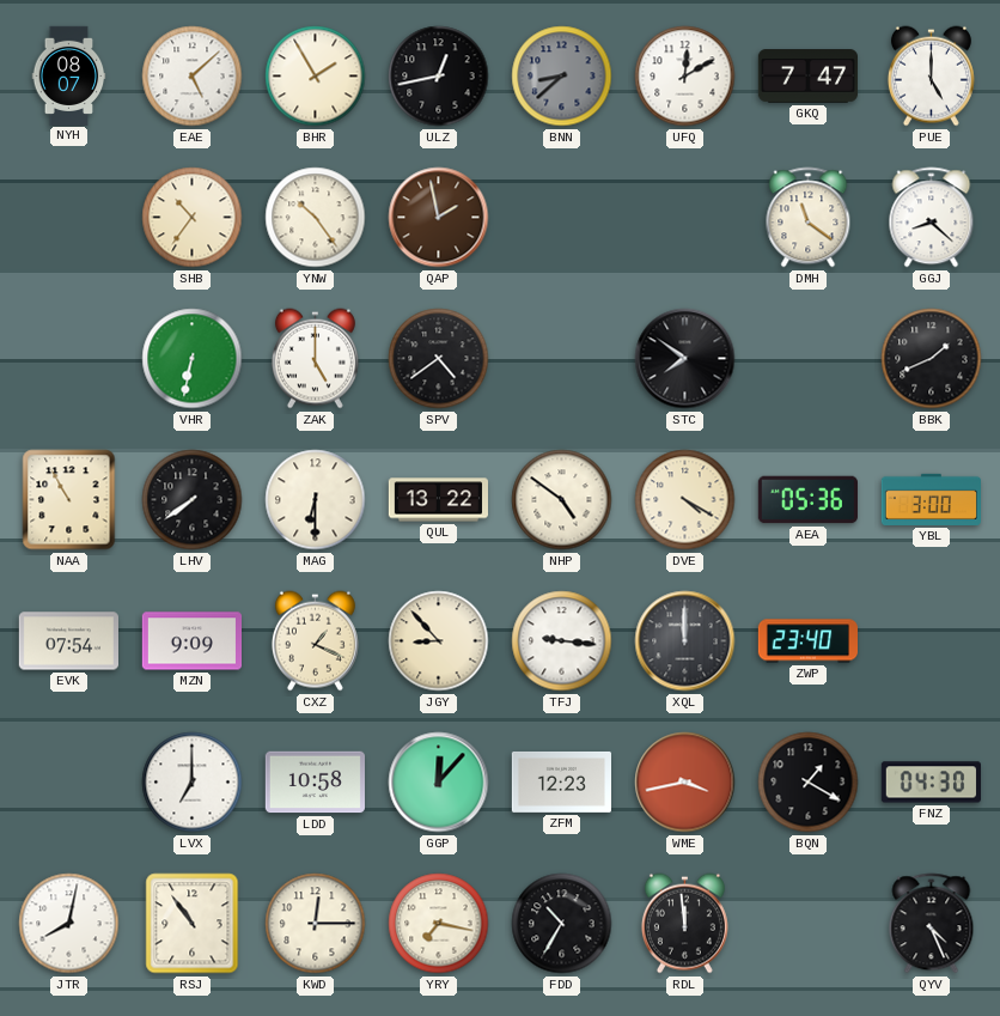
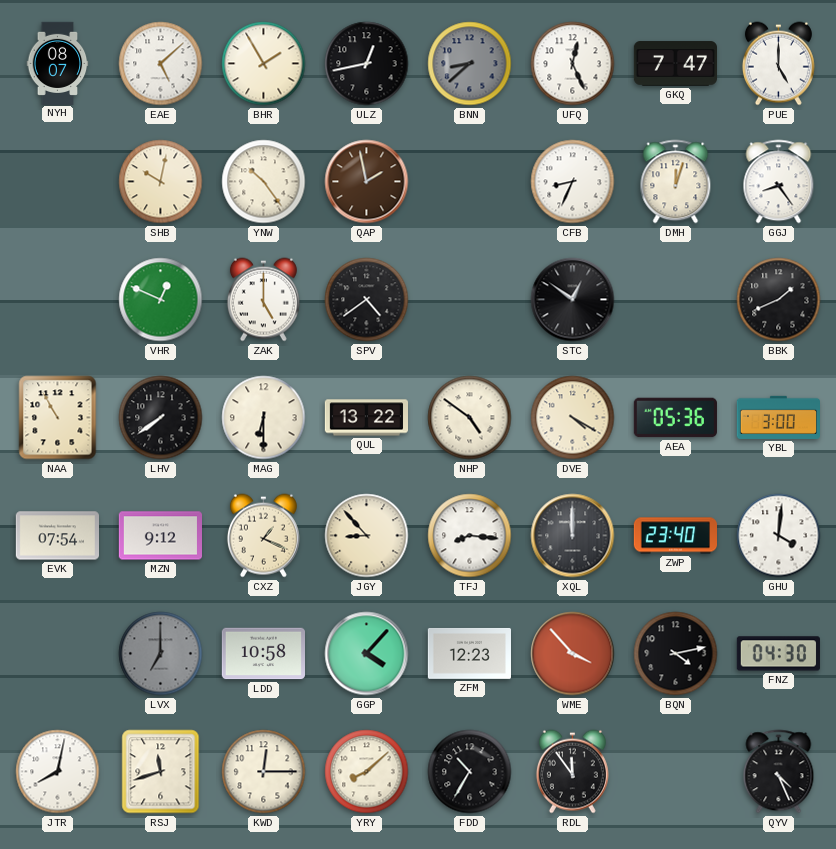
UFQ: 12:10 -> 12:26
SHB: 10:36 -> 10:02
CFB: none -> 8:34
DMH: 11:21 -> 12:03
GGJ: 8:22 -> 8:24
VHR: 6:32 -> 12:49
STC: 7:51 -> 12:51
MZN: 9:09 -> 9:12
TFJ: 9:16 -> 8:16
GHU: none -> 4:01
LVX dial: white -> grey
GGP: 12:07 -> 4:07
WME: 3:43 -> 3:53
BQN: 1:20 -> 4:13
RSJ: 10:54 -> 11:42
YRY: 7:17 -> 8:08
RDL: 11:59 -> 11:54
